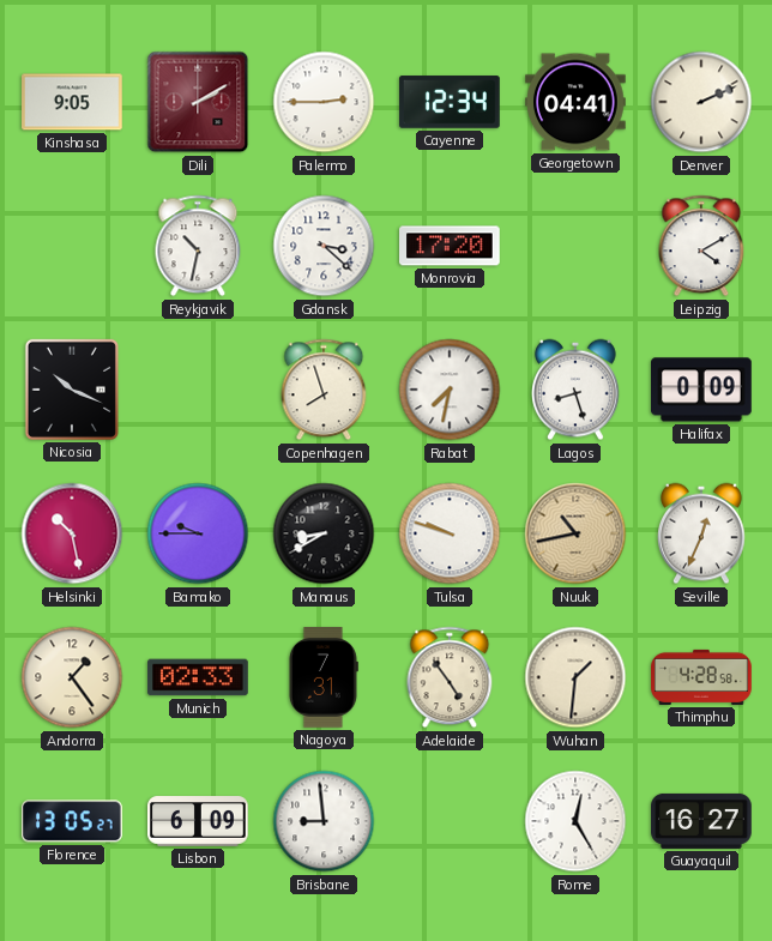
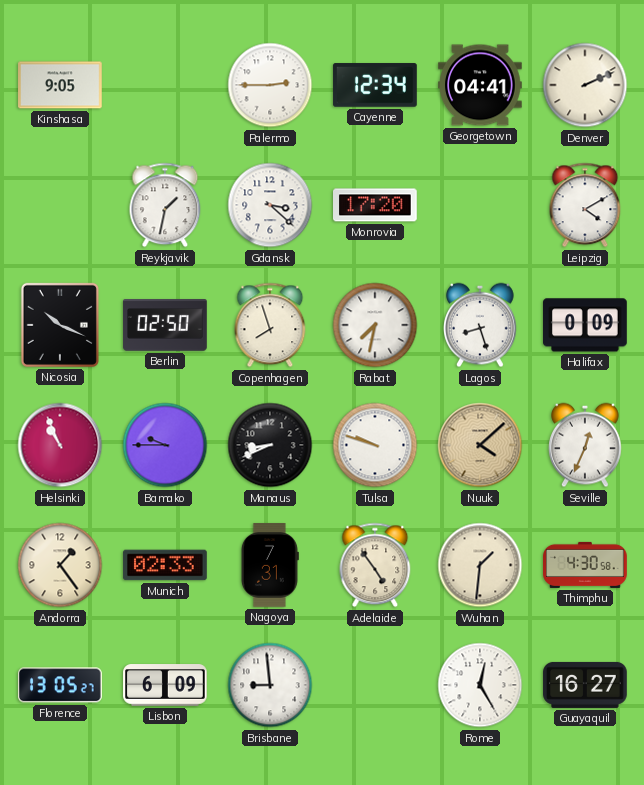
Dili: 2:10 -> none
Reykjavik: 10:32 -> 1:32
Berlin: none -> 02:50
Helsinki: 10:28 -> 10:56
Manaus: 8:40 -> 8:41
Nuuk: 10:43 -> 4:08
Thimphu: 4:28 -> 4:30
